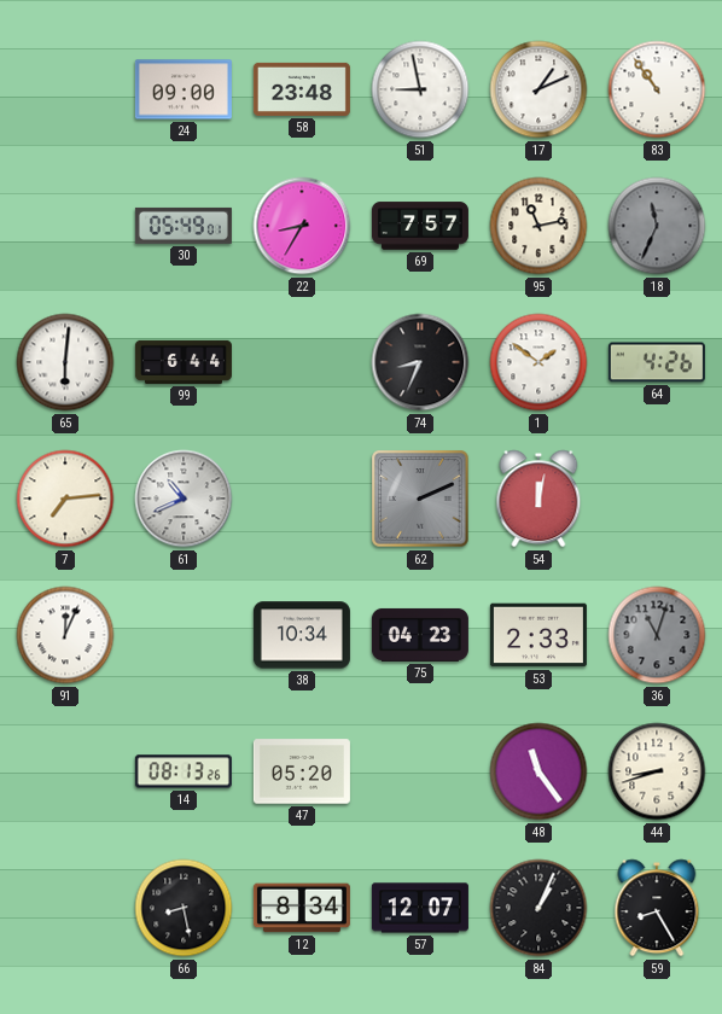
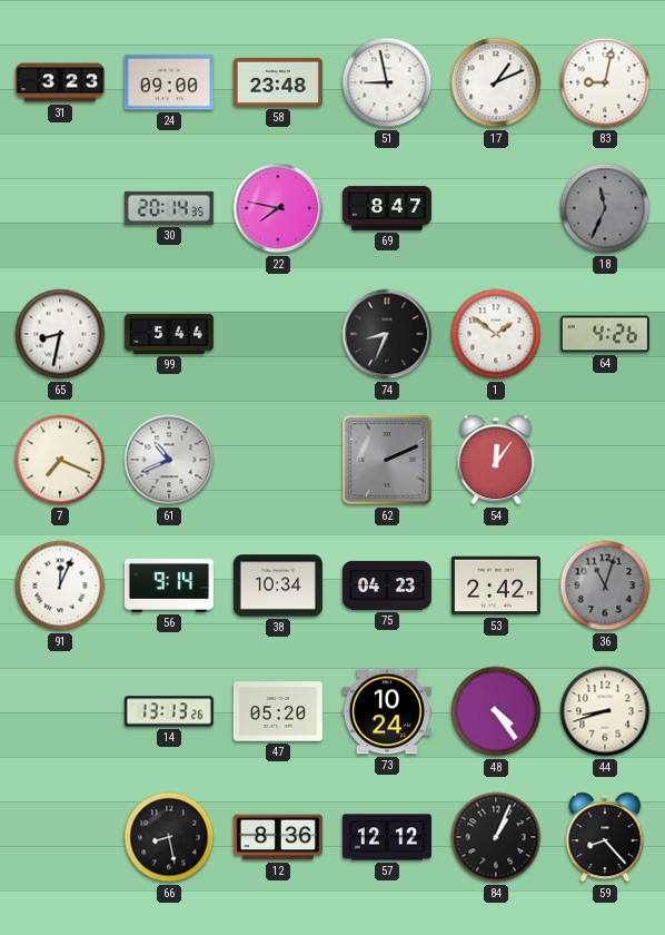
31: none -> 3:23
83: 10:54 -> 9:02
30: 05:49 -> 20:14
22: 8:35 -> 7:47
69: 7:57 -> 8:47
95: 11:13 -> none
65: 6:01 -> 8:32
99: 6:44 -> 5:44
7: 7:14 -> 7:19
54: 12:02 -> 12:06
56: none -> 9:14
53: 2:33 -> 2:42
14: 08:13 -> 13:13
73: none -> 10:24
48: 11:24 -> 4:24
12: 8:34 -> 8:36
57: 12:07 -> 12:12
59: 8:25 -> 8:23
